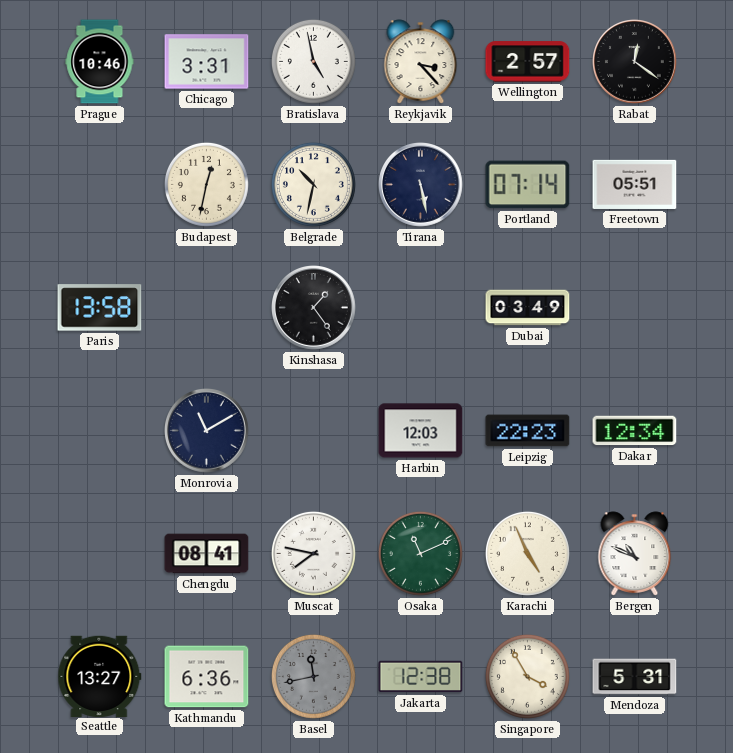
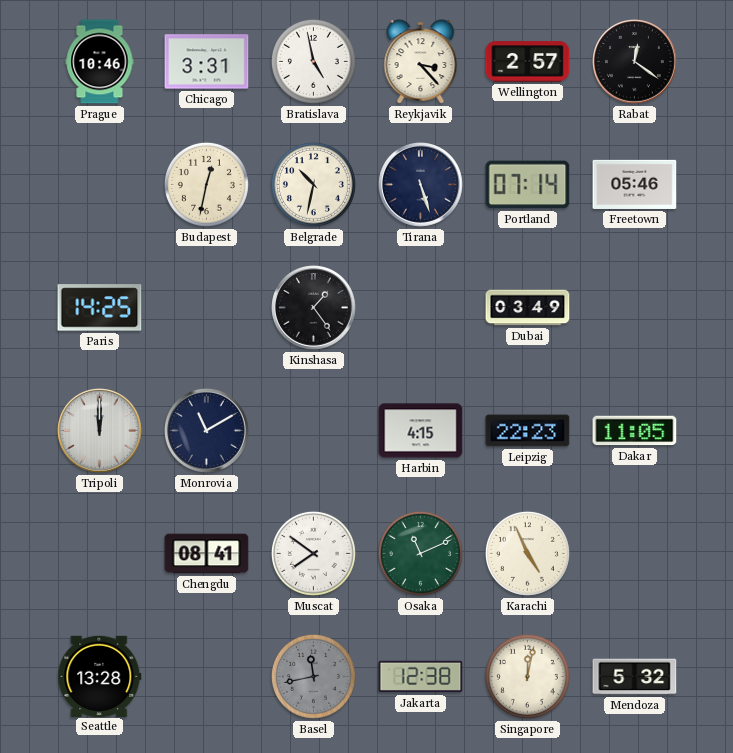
Tirana: 5:28 -> 5:27
Freetown: 05:51 -> 05:46
Paris: 13:58 -> 14:25
Tripoli: none -> 12:00
Harbin: 12:03 -> 4:15
Dakar: 12:34 -> 11:05
Muscat: 7:47 -> 7:51
Bergen: 10:49 -> none
Seattle: 13:27 -> 13:28
Kathmandu: 6:36 -> none
Singapore: 3:55 -> 12:02
Mendoza: 5:31 -> 5:32
